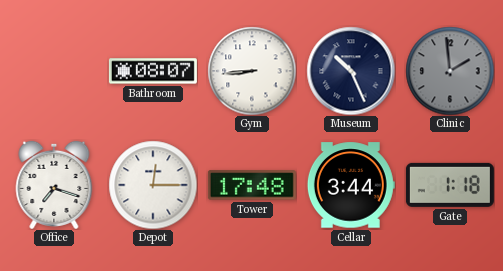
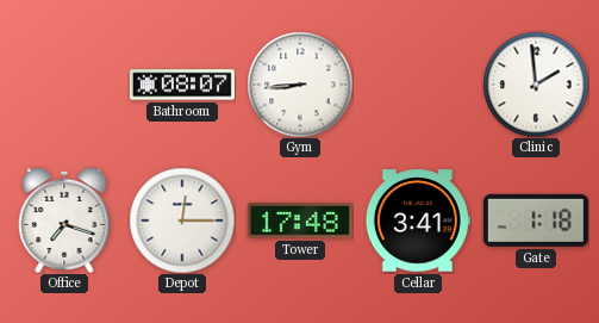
Museum: 10:26 -> none
Clinic dial: grey -> white
Cellar: 3:44 -> 3:41
